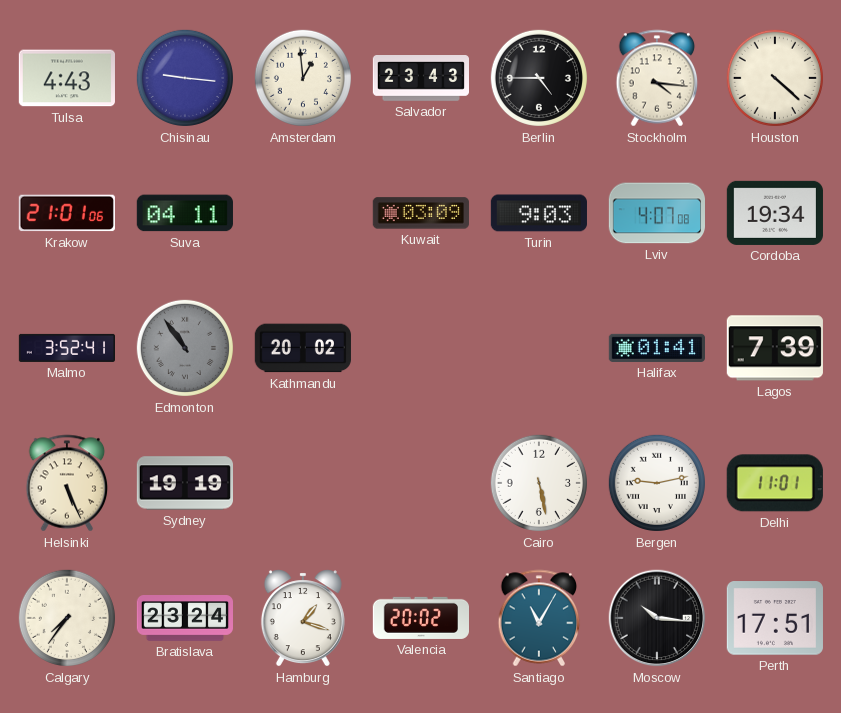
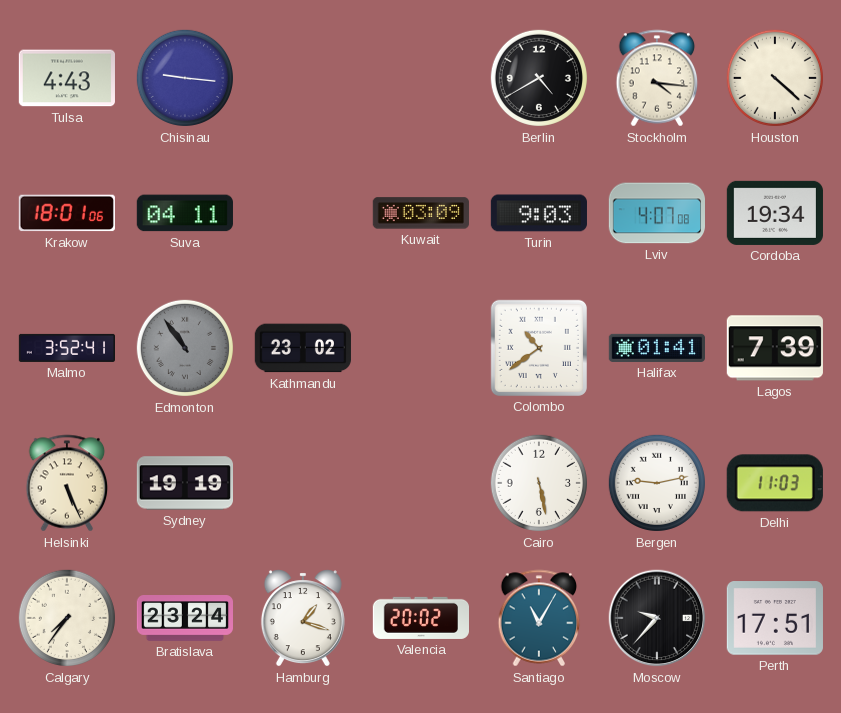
Amsterdam: 12:59 -> none
Salvador: 23:43 -> none
Berlin: 4:45 -> 4:40
Krakow: 21:01 -> 18:01
Kathmandu: 20:02 -> 23:02
Colombo: none -> 10:39
Delhi: 11:01 -> 11:03
Moscow: 10:16 -> 9:37
